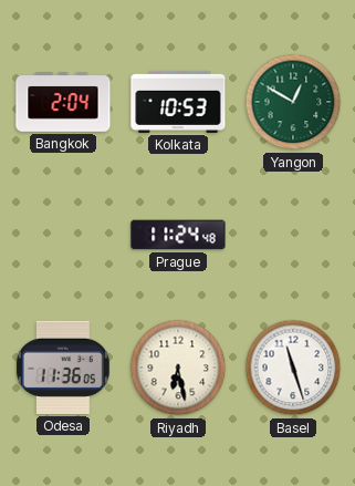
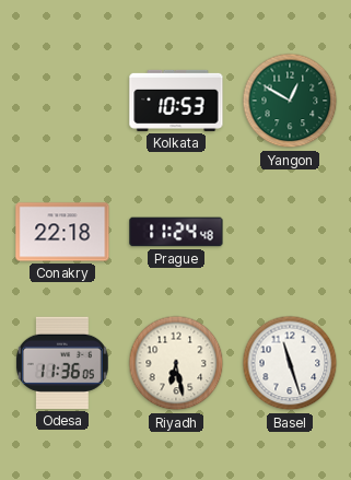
Bangkok: 2:04 -> none
Conakry: none -> 22:18
